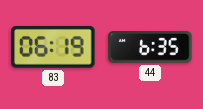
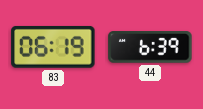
44: 6:35 -> 6:39
